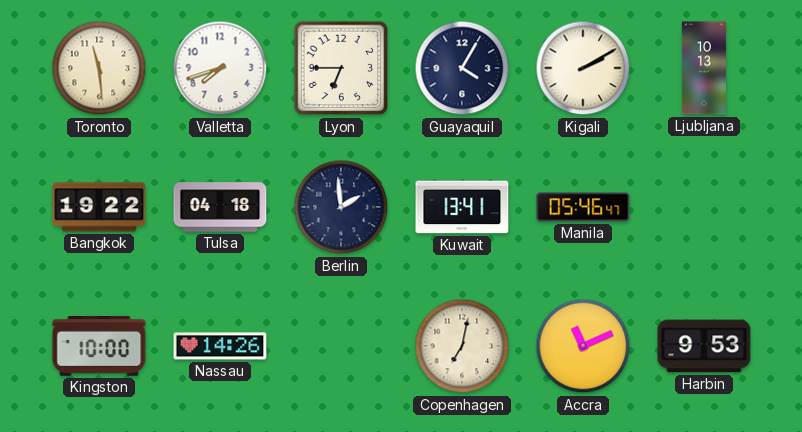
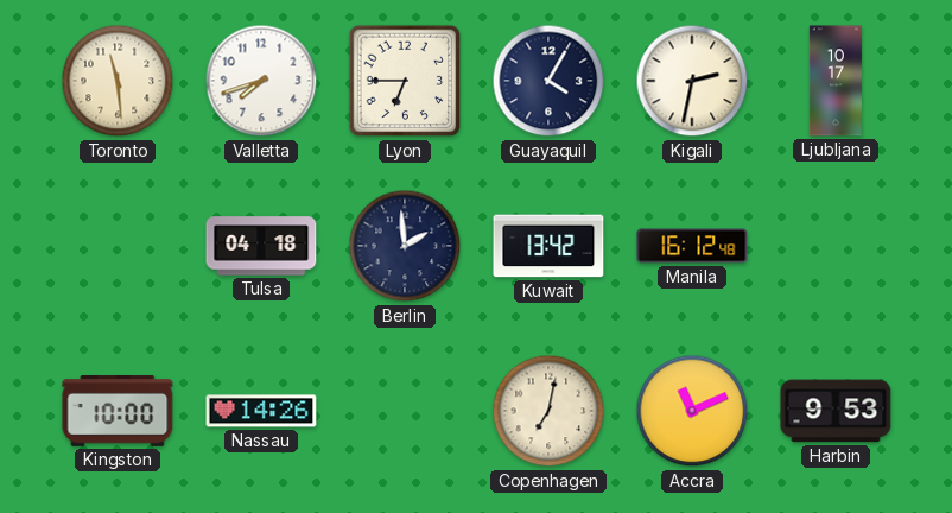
Kigali: 2:10 -> 2:32
Ljubljana: 10:13 -> 10:17
Bangkok: 19:22 -> none
Kuwait: 13:41 -> 13:42
Manila: 05:46 -> 16:12
